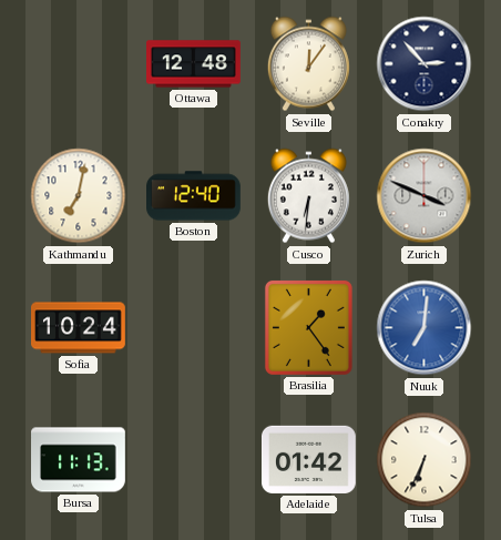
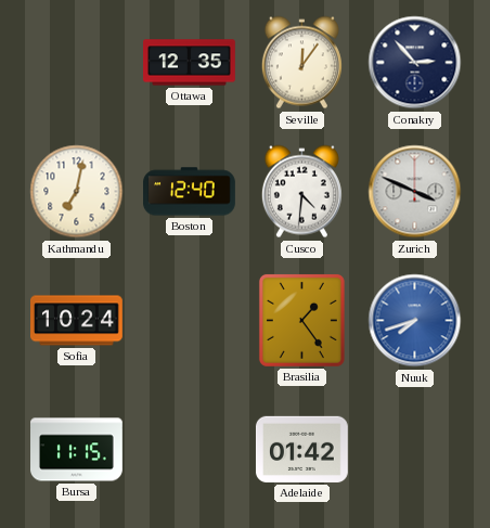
Ottawa: 12:48 -> 12:35
Cusco: 6:31 -> 4:31
Nuuk: 7:01 -> 7:42
Bursa: 11:13 -> 11:15
Tulsa: 6:34 -> none
